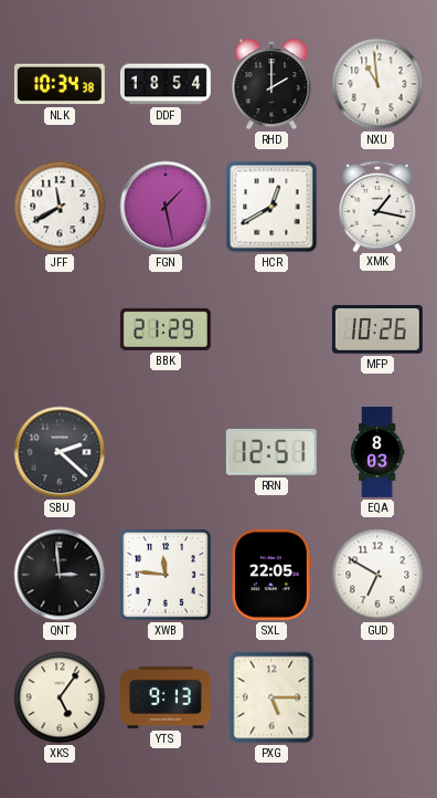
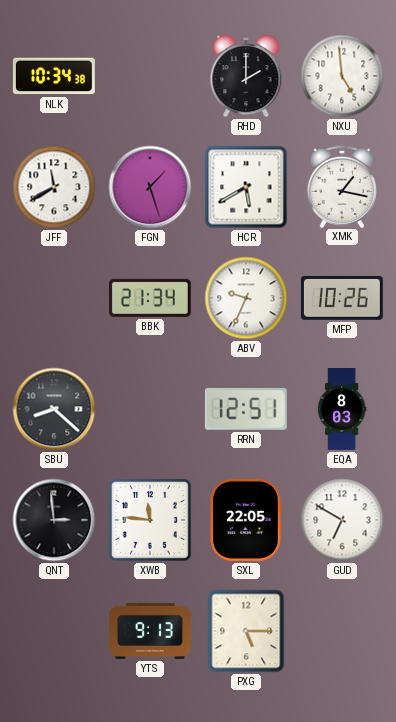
DDF: 18:54 -> none
NXU: 10:59 -> 4:59
FGN: 1:28 -> 1:27
HCR: 12:40 -> 5:40
BBK: 21:29 -> 21:34
ABV: none -> 9:34
SBU: 2:22 -> 8:22
XKS: 5:06 -> none
